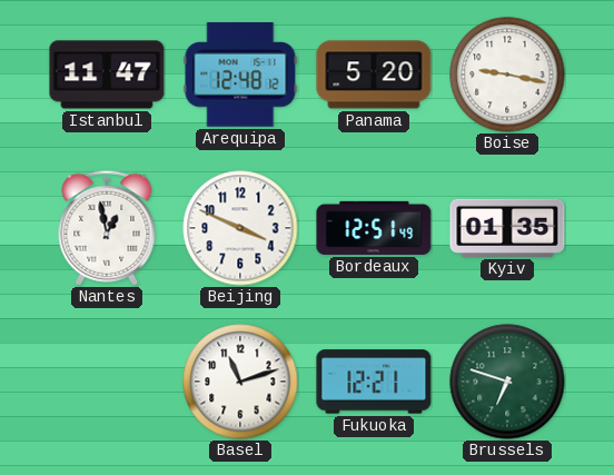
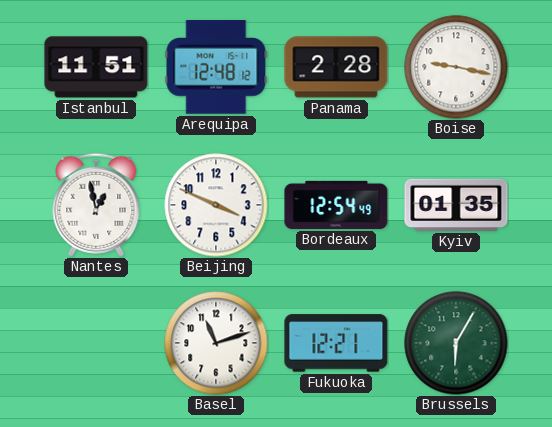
Istanbul: 11:47 -> 11:51
Panama: 5:20 -> 2:28
Bordeaux: 12:51 -> 12:54
Brussels: 6:48 -> 6:05
